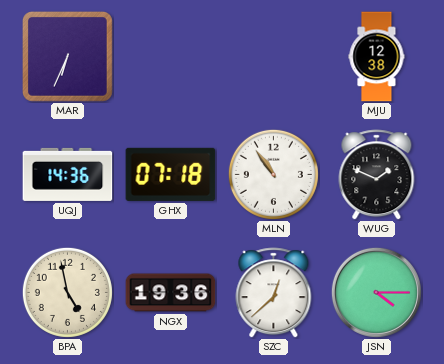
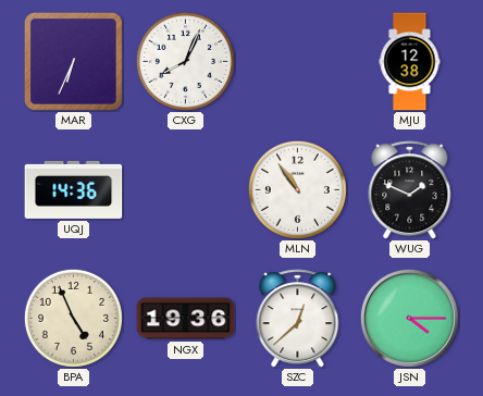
CXG: none -> 8:04
GHX: 07:18 -> none
BPA: 4:58 -> 4:56
